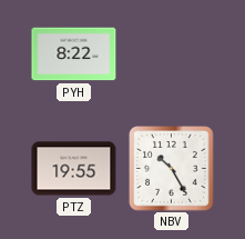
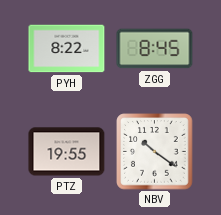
ZGG: none -> 8:45
NBV: 10:25 -> 10:21
